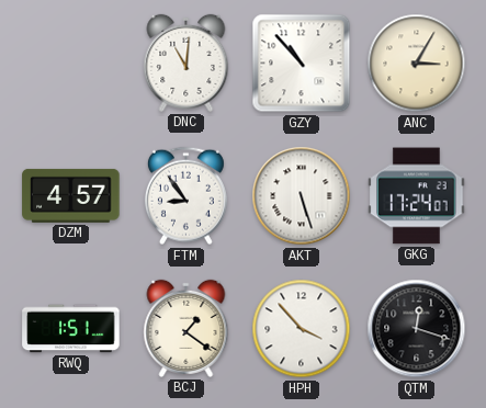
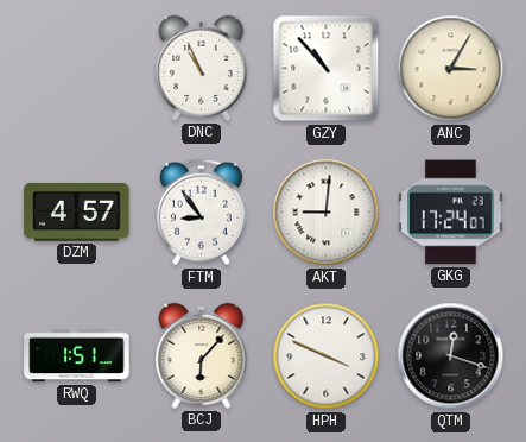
DNC: 11:01 -> 10:56
AKT: 5:27 -> 9:01
BCJ: 1:21 -> 6:07
HPH: 3:53 -> 3:49
